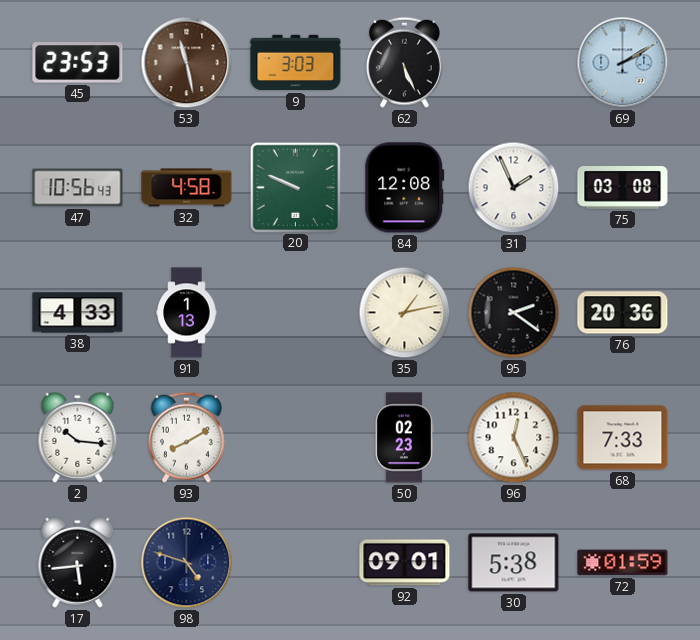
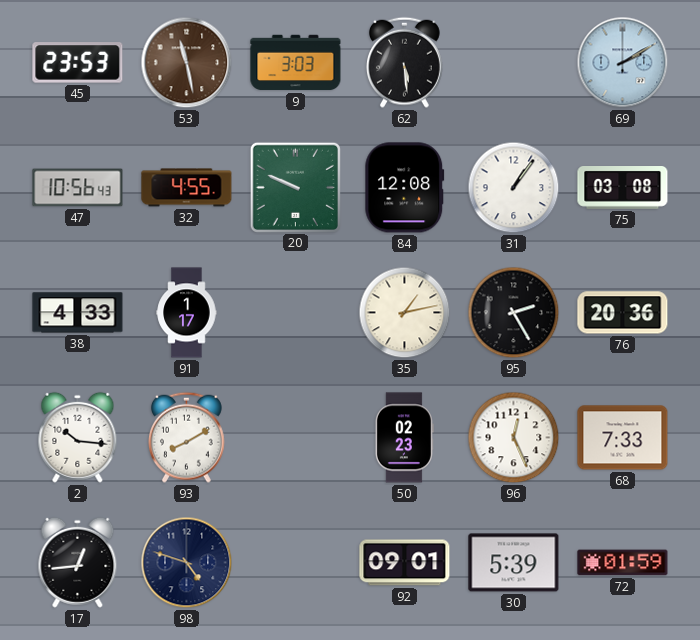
62: 5:26 -> 5:29
32: 4:58 -> 4:55
31: 1:56 -> 1:06
91: 1:13 -> 1:17
95: 2:21 -> 2:25
17: 5:44 -> 12:44
30: 5:38 -> 5:39
